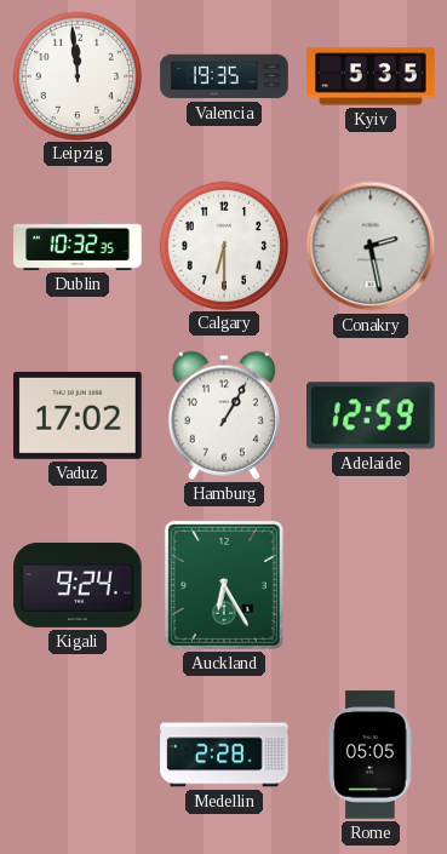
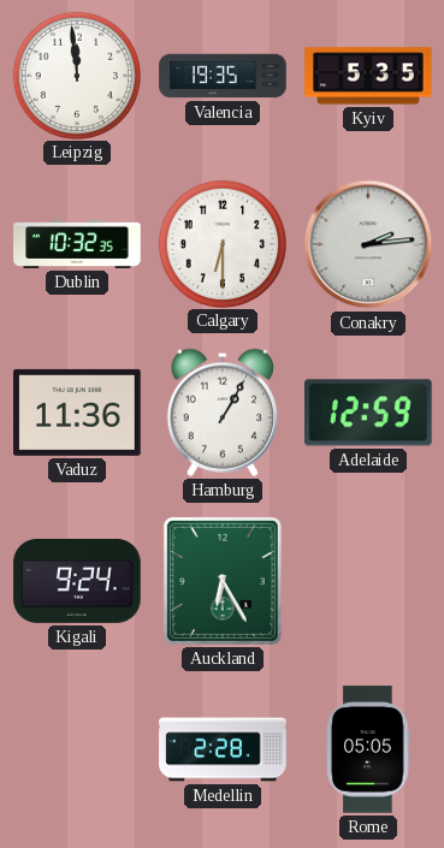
Conakry: 2:28 -> 2:14
Vaduz: 17:02 -> 11:36
